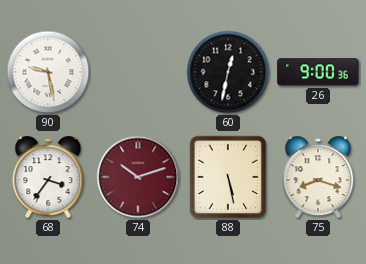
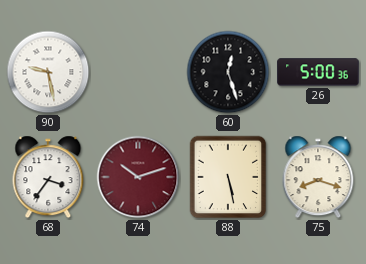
60: 12:32 -> 12:27
26: 9:00 -> 5:00
